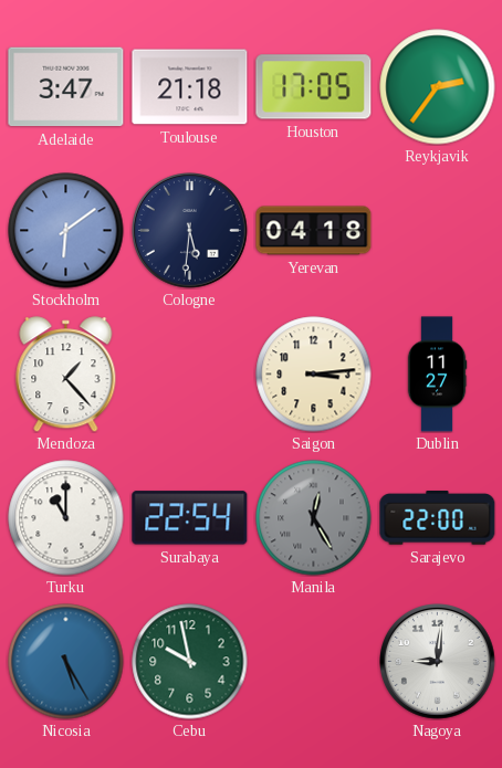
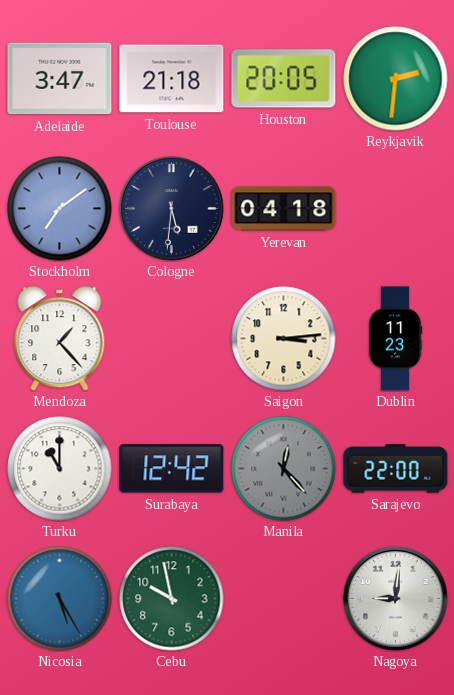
Houston: 17:05 -> 20:05
Reykjavik: 2:36 -> 2:31
Stockholm: 6:09 -> 7:09
Dublin: 11:27 -> 11:23
Surabaya: 22:54 -> 12:42
Manila: 12:25 -> 12:23
